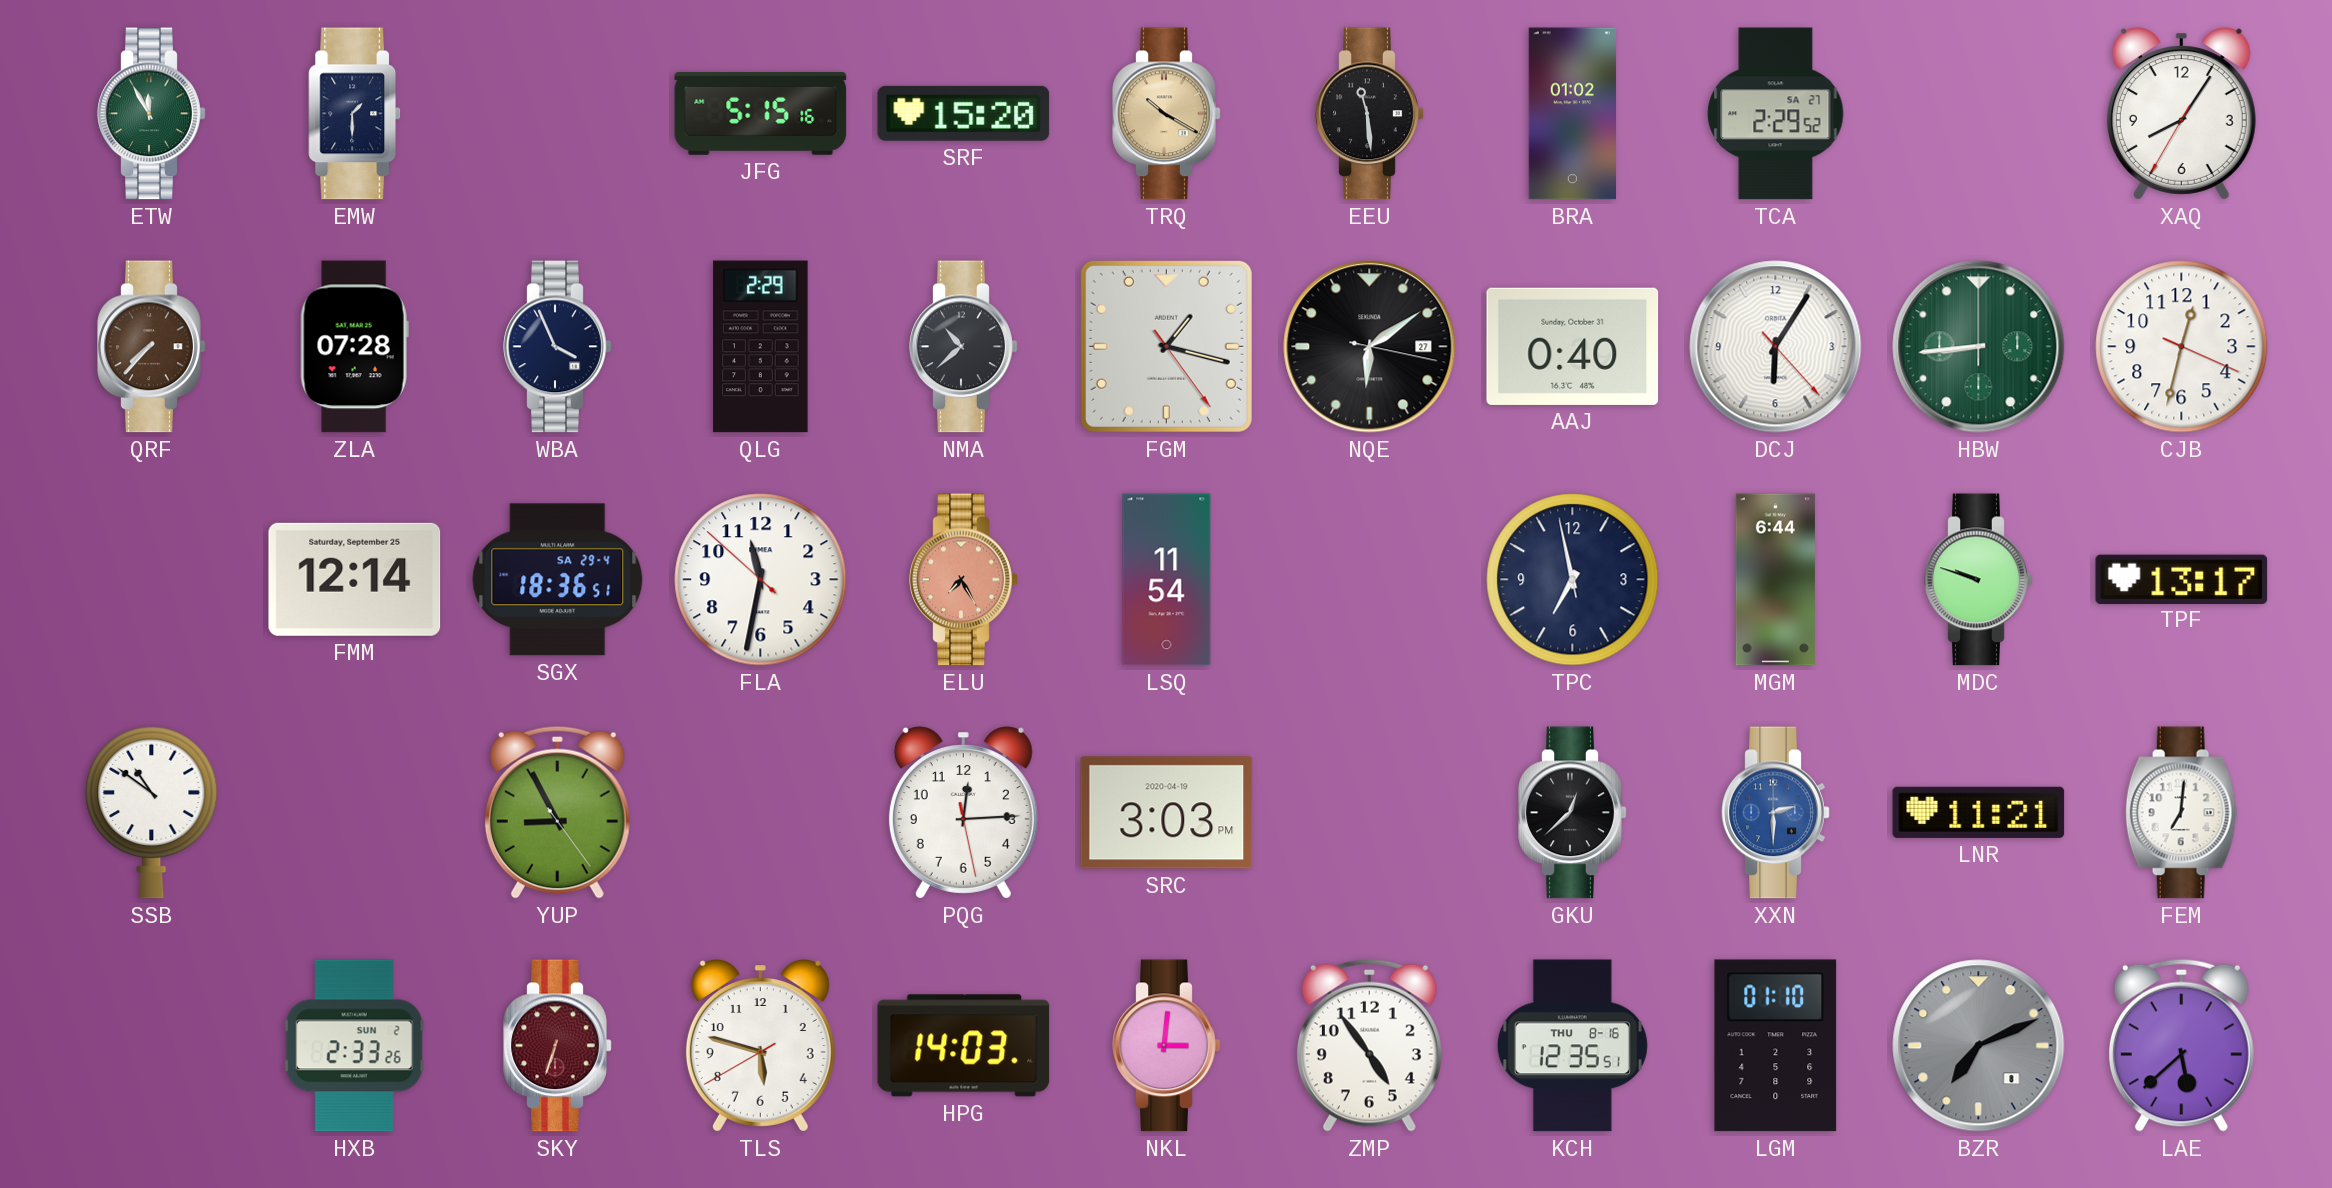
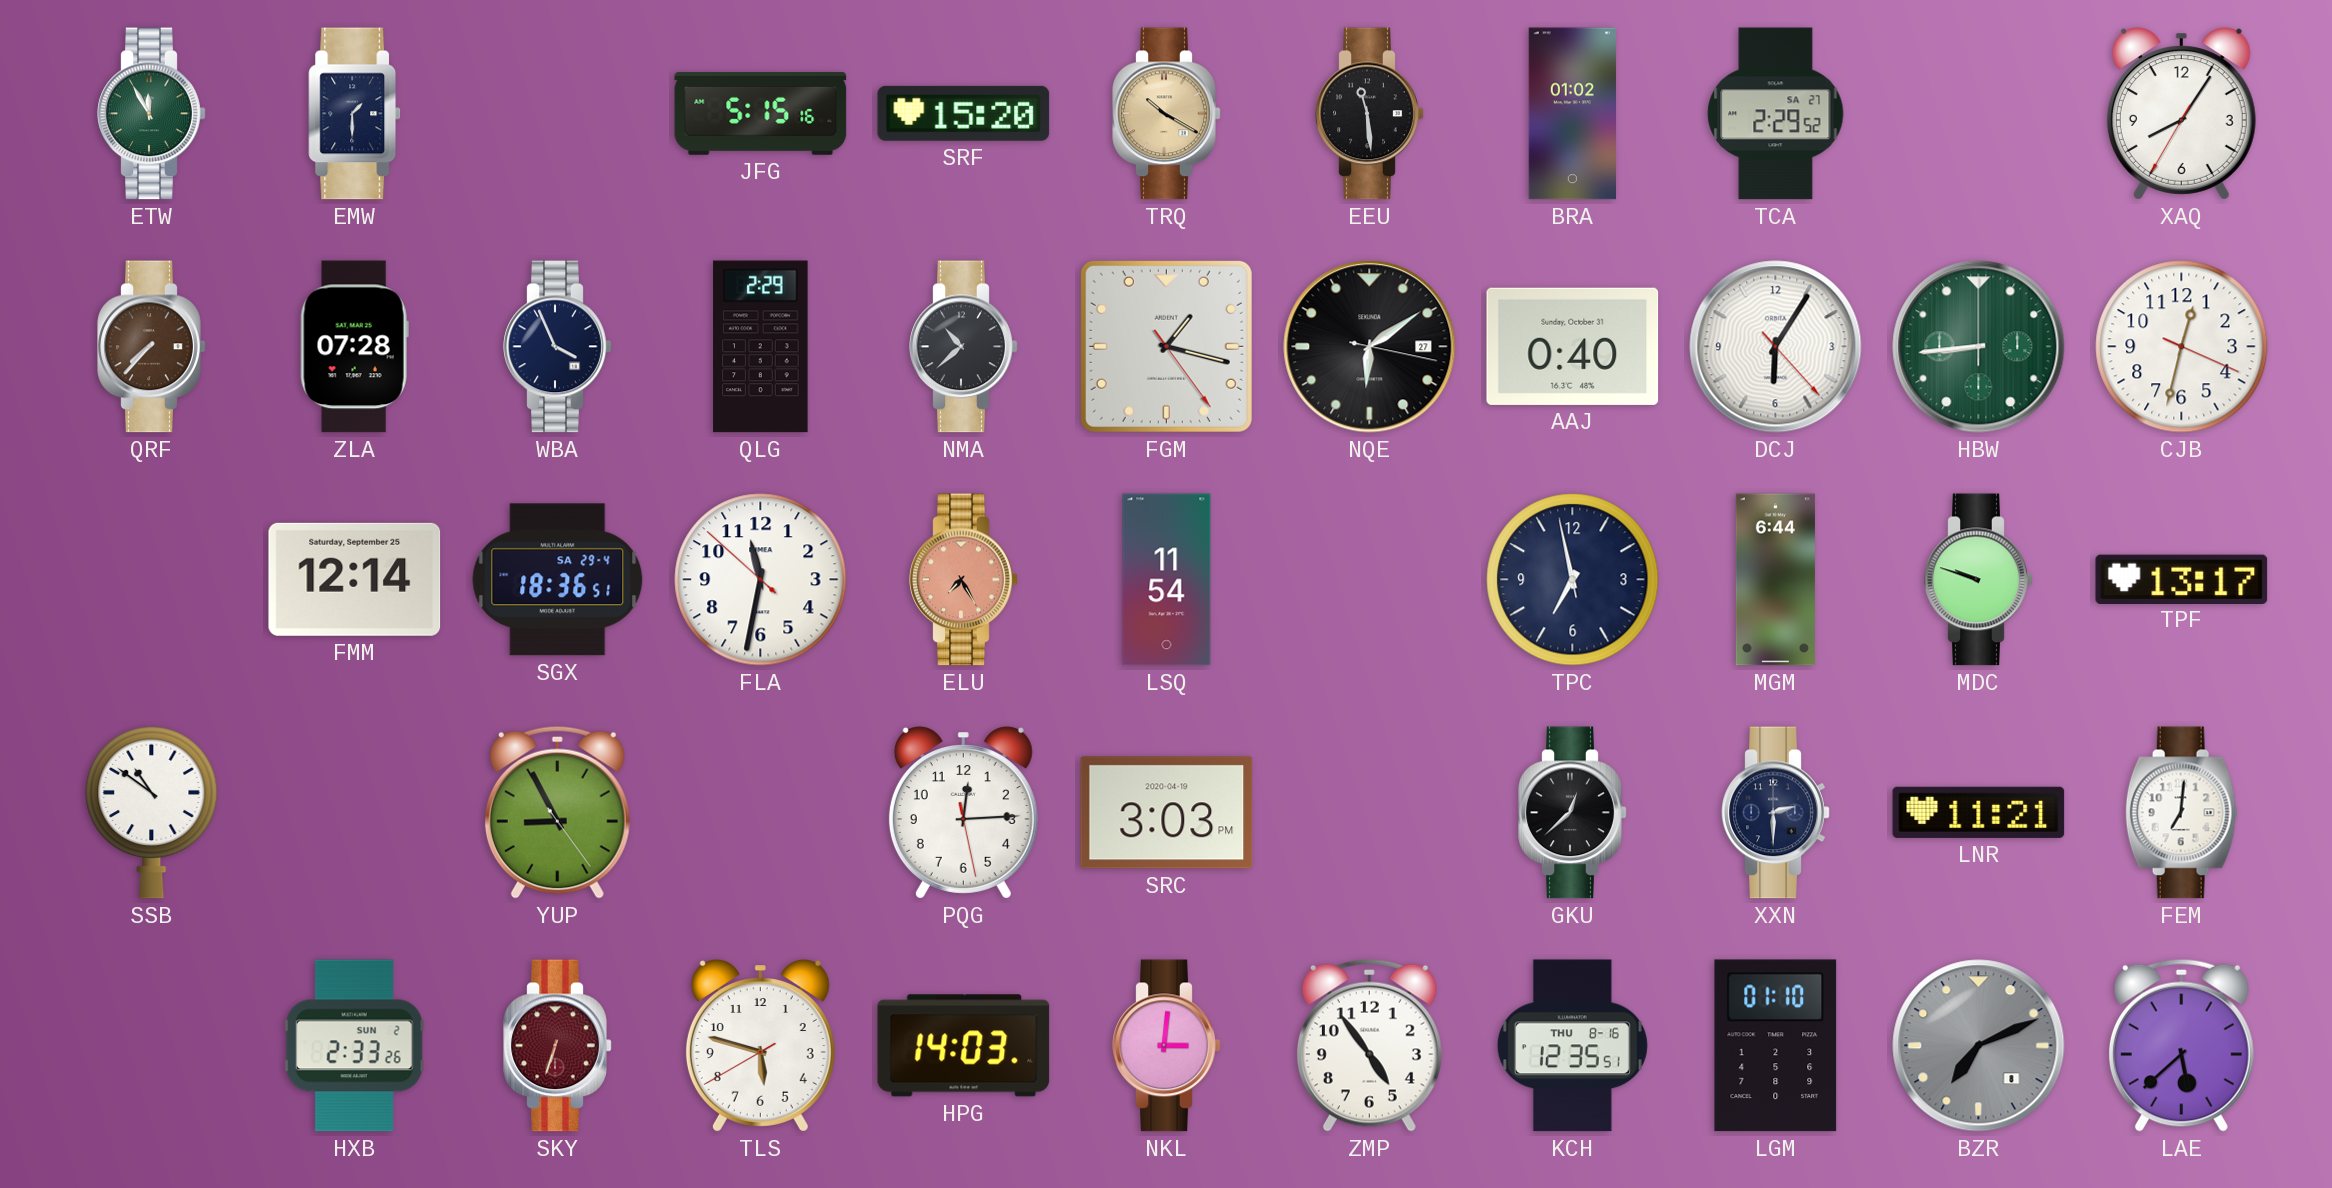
XXN dial: blue -> navy
